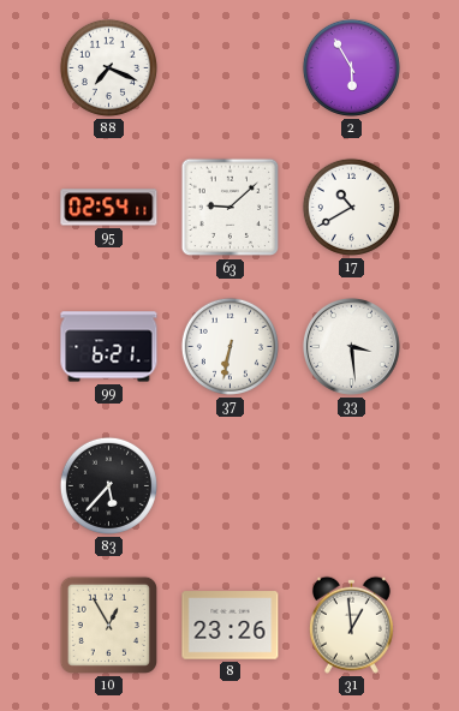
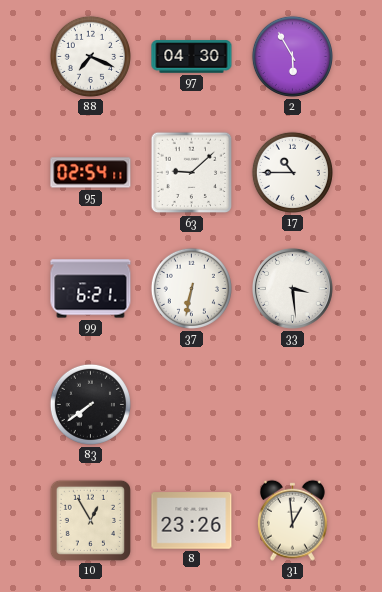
97: none -> 04:30
17: 10:40 -> 10:45
83: 5:37 -> 7:39
